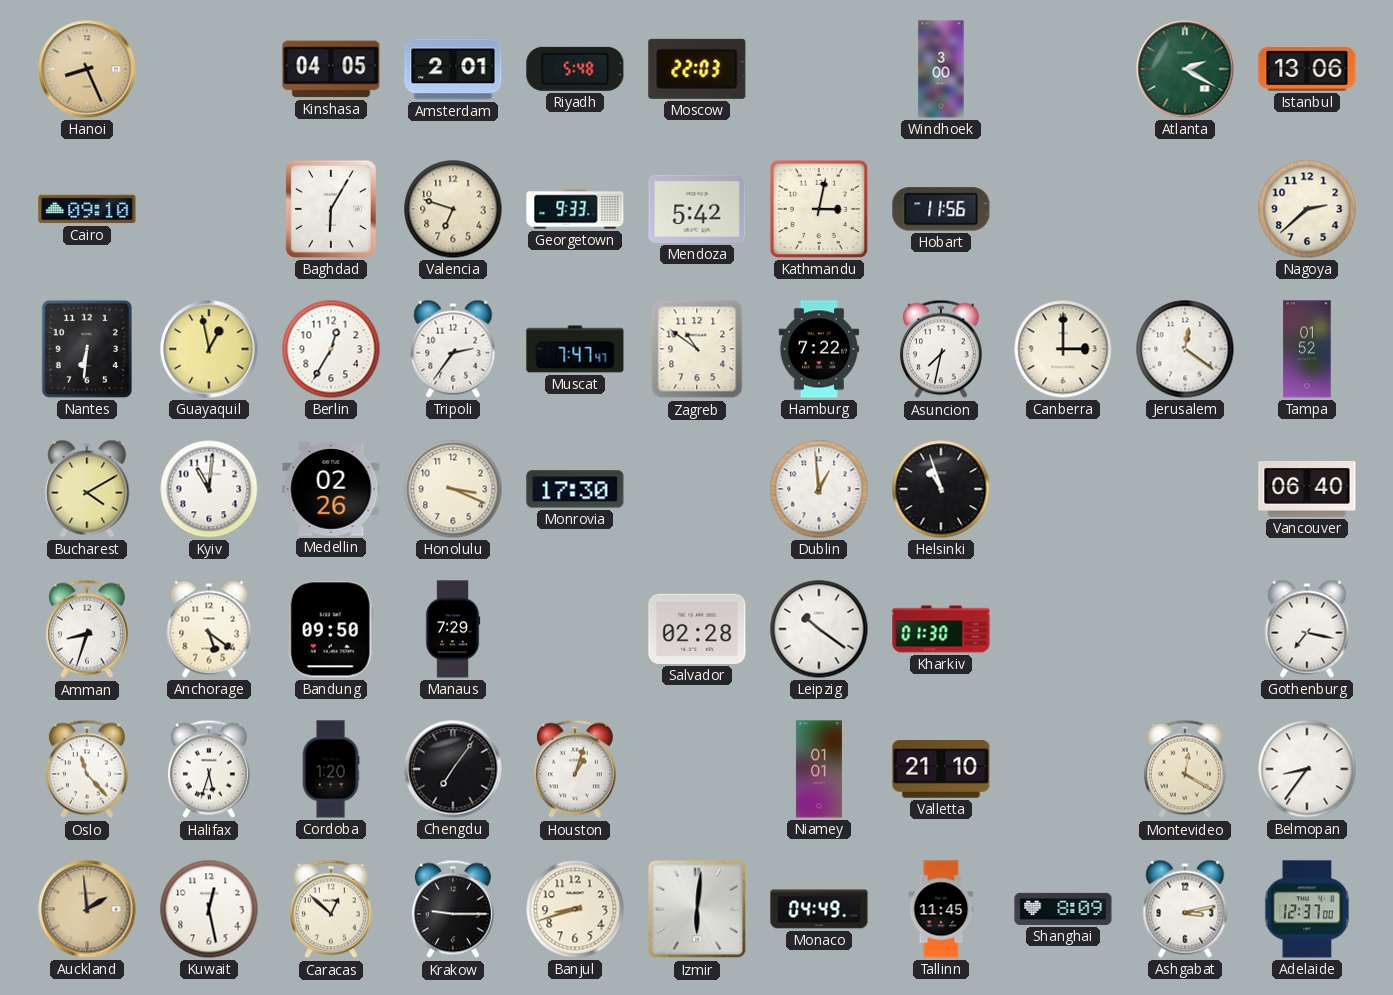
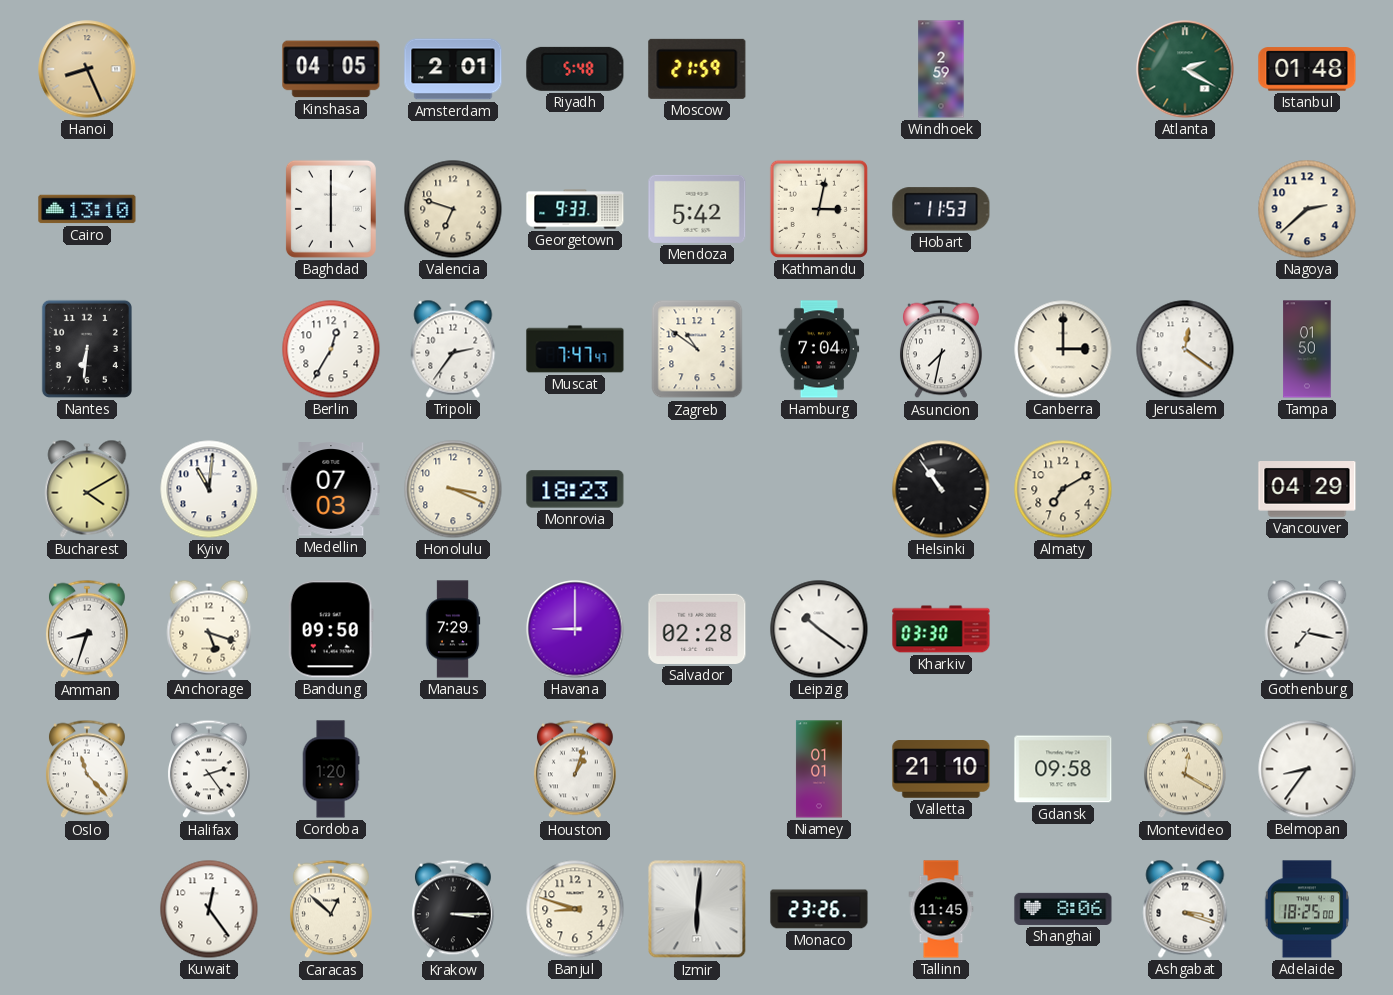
Moscow: 22:03 -> 21:59
Windhoek: 3:00 -> 2:59
Istanbul: 13:06 -> 01:48
Cairo: 09:10 -> 13:10
Baghdad: 6:05 -> 6:00
Hobart: 11:56 -> 11:53
Guayaquil: 12:58 -> none
Hamburg: 7:22 -> 7:04
Tampa: 01:52 -> 01:50
Medellin: 02:26 -> 07:03
Monrovia: 17:30 -> 18:23
Dublin: 12:59 -> none
Helsinki: 10:57 -> 10:54
Almaty: none -> 7:10
Vancouver: 06:40 -> 04:29
Anchorage: 5:21 -> 5:18
Havana: none -> 9:00
Kharkiv: 01:30 -> 03:30
Halifax: 5:33 -> 2:24
Chengdu: 7:06 -> none
Gdansk: none -> 09:58
Auckland: 1:59 -> none
Kuwait: 12:28 -> 12:24
Krakow: 9:15 -> 3:15
Banjul: 8:42 -> 8:48
Monaco: 04:49 -> 23:26
Shanghai: 8:09 -> 8:06
Ashgabat: 3:13 -> 3:18
Adelaide: 12:37 -> 18:25
